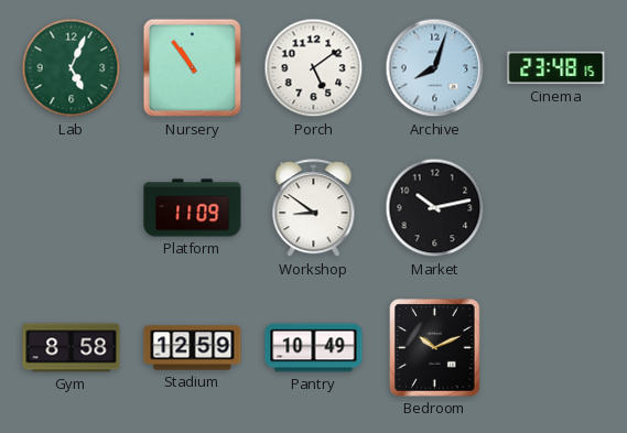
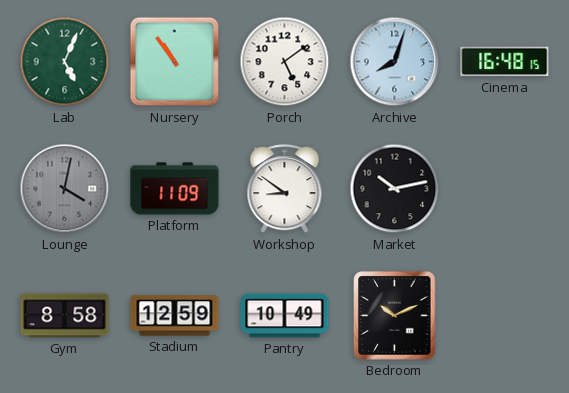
Cinema: 23:48 -> 16:48
Lounge: none -> 4:02
